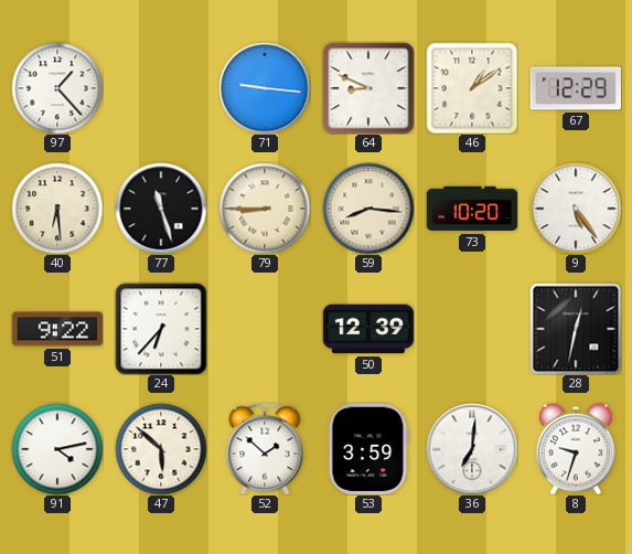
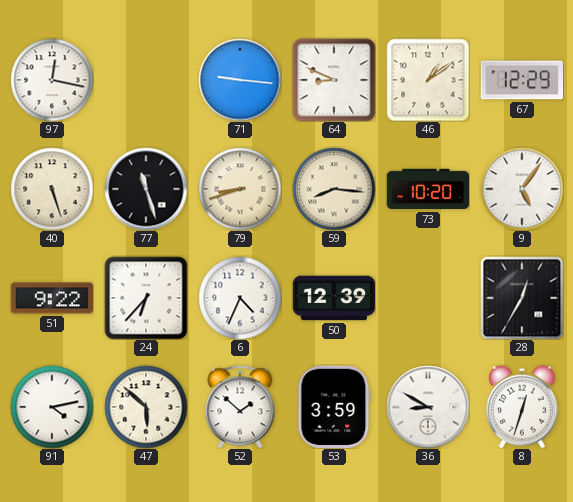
97: 1:23 -> 12:17
40: 6:29 -> 5:27
79: 8:45 -> 8:42
9: 5:24 -> 5:06
6: none -> 4:34
28: 12:32 -> 12:35
36: 7:01 -> 8:50
8: 9:33 -> 12:33
